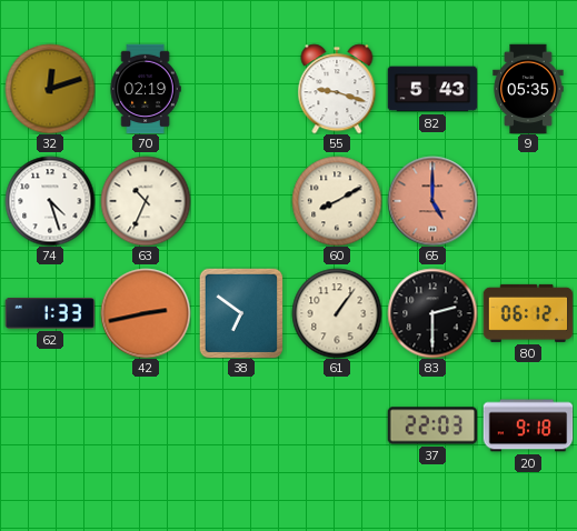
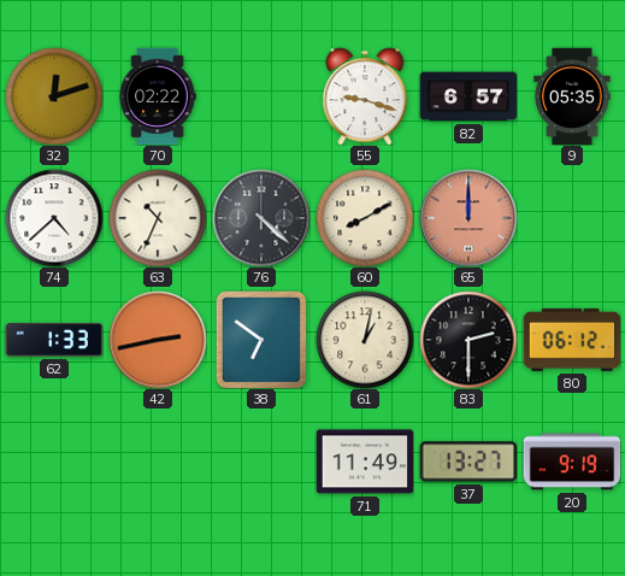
70: 02:19 -> 02:22
82: 5:43 -> 6:57
74: 4:27 -> 4:38
76: none -> 4:22
65: 5:00 -> 12:00
61: 1:06 -> 1:02
71: none -> 11:49
37: 22:03 -> 13:27
20: 9:18 -> 9:19
